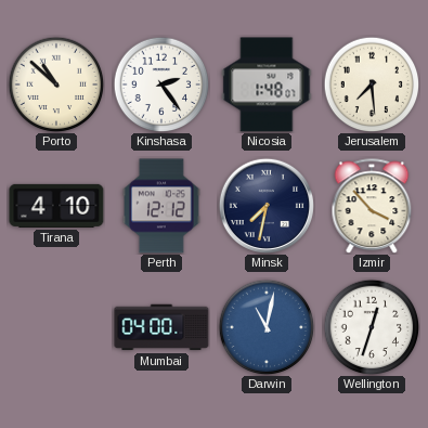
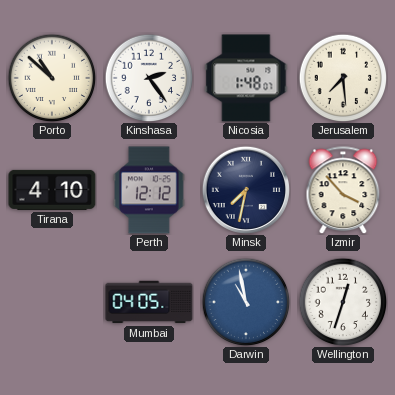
Mumbai: 04:00 -> 04:05
Darwin: 11:02 -> 10:58
